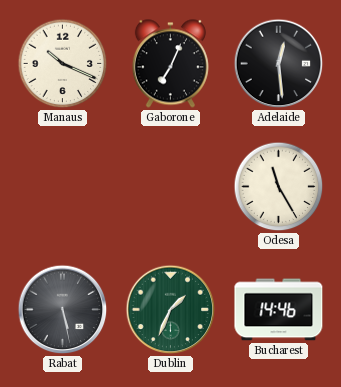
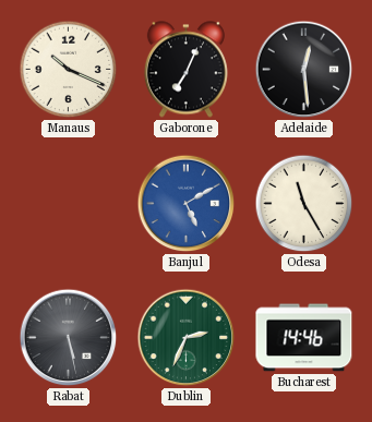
Banjul: none -> 5:10
Dublin: 1:34 -> 2:34
